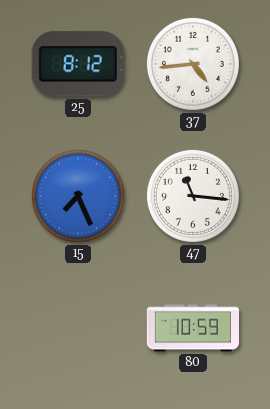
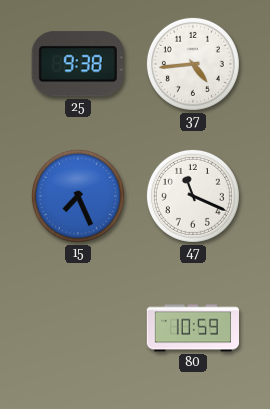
25: 8:12 -> 9:38
47: 11:16 -> 11:19
